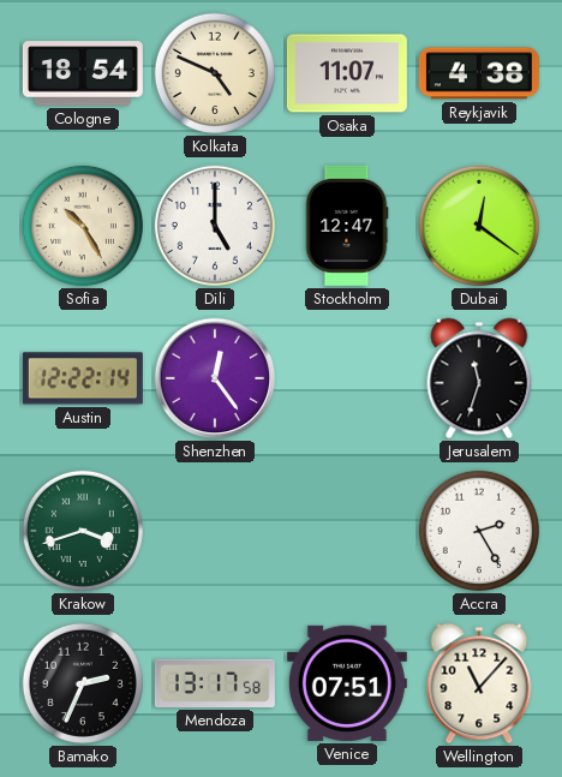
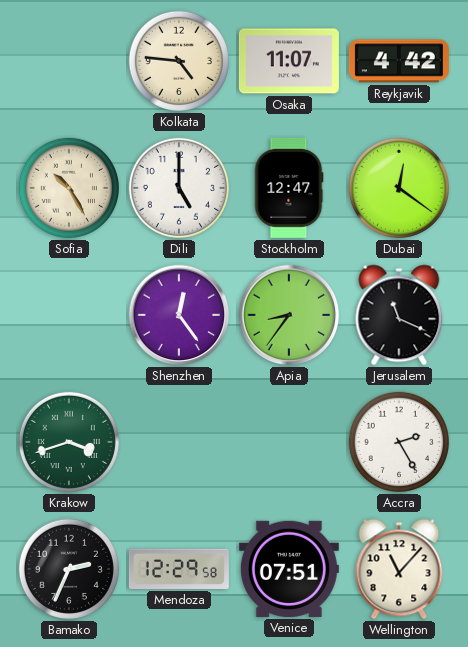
Cologne: 18:54 -> none
Kolkata: 4:49 -> 4:46
Reykjavik: 4:38 -> 4:42
Austin: 12:22 -> none
Apia: none -> 8:36
Jerusalem: 11:33 -> 11:19
Mendoza: 13:17 -> 12:29
